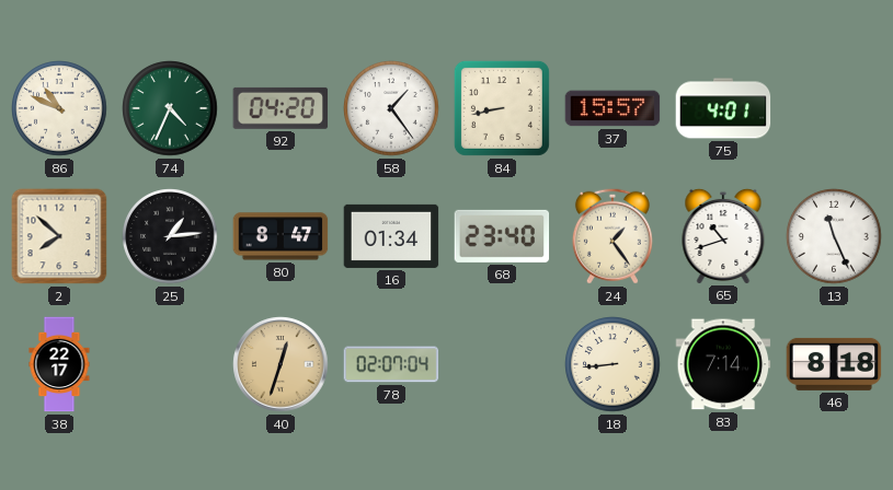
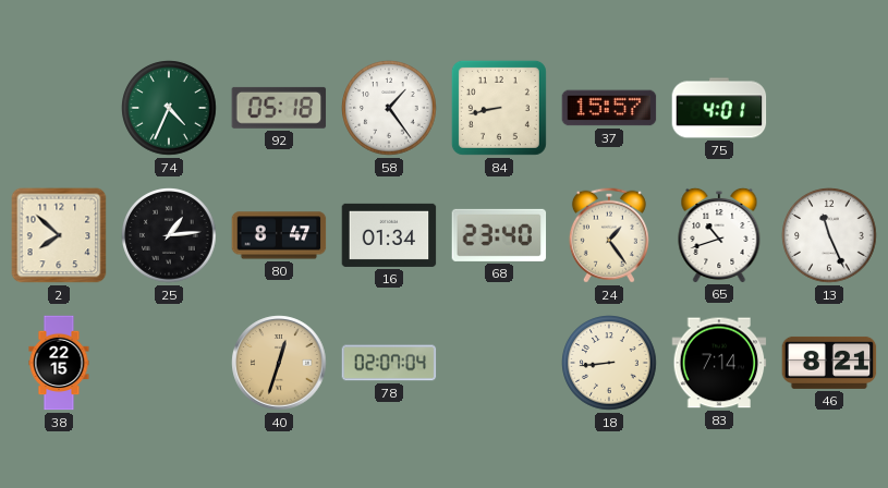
86: 10:49 -> none
92: 04:20 -> 05:18
38: 22:17 -> 22:15
46: 8:18 -> 8:21
